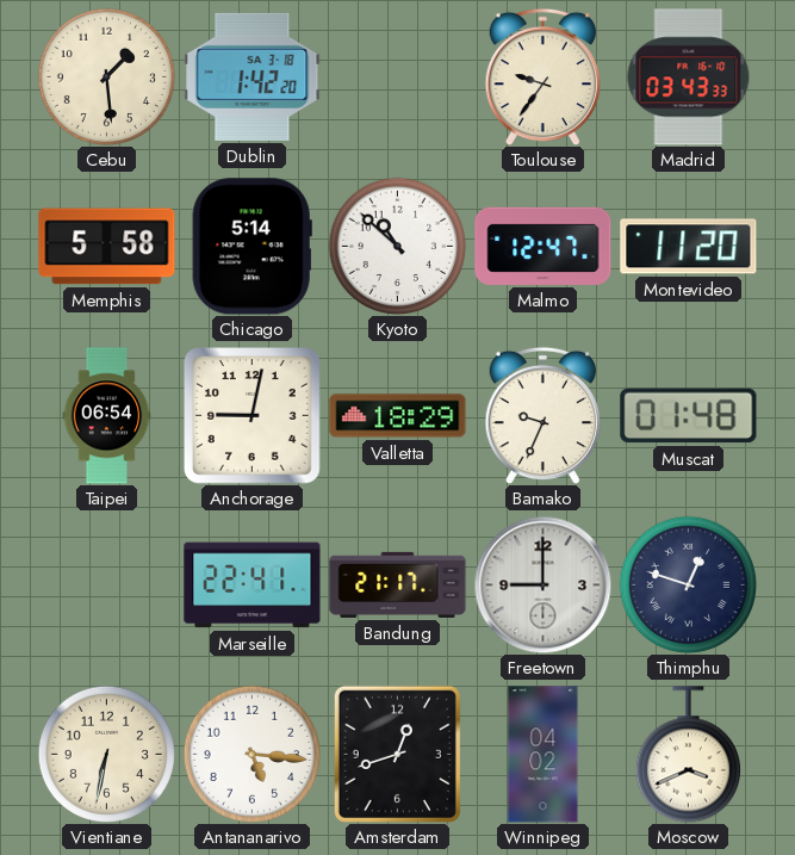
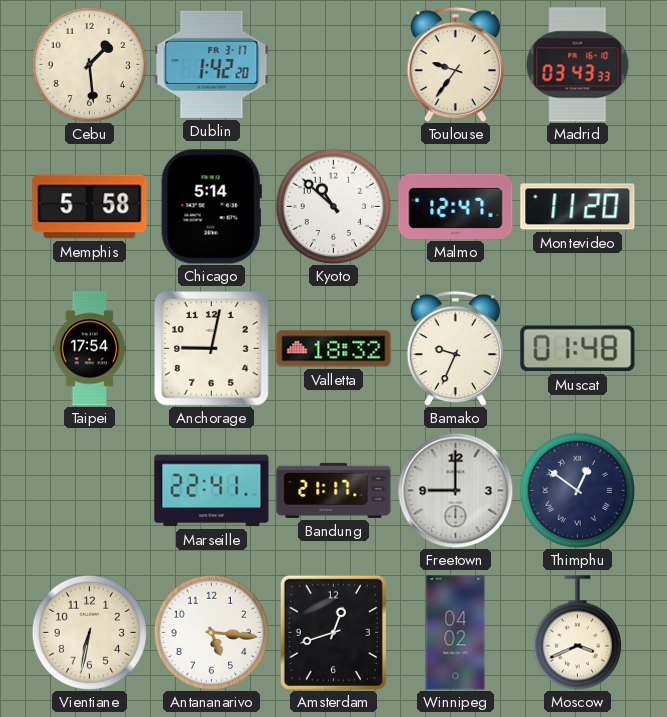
Dublin date: SA 3-18 -> FR 3-17
Taipei: 06:54 -> 17:54
Valletta: 18:29 -> 18:32
Thimphu: 12:48 -> 12:51
